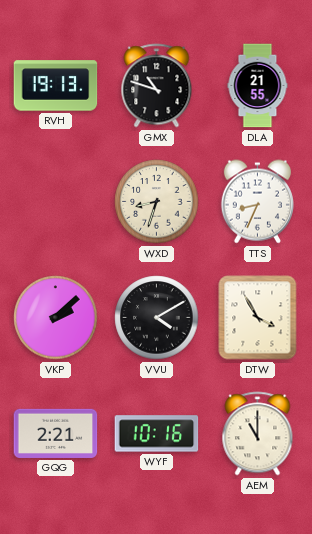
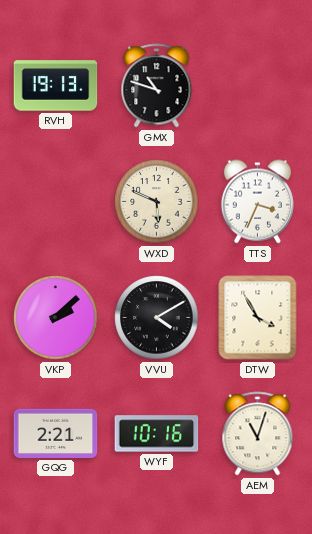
DLA: 21:55 -> none
WXD: 8:33 -> 5:49
TTS: 8:34 -> 3:34
AEM: 11:00 -> 11:03
